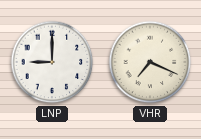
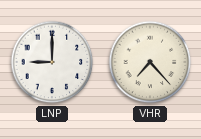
VHR: 7:19 -> 7:23
